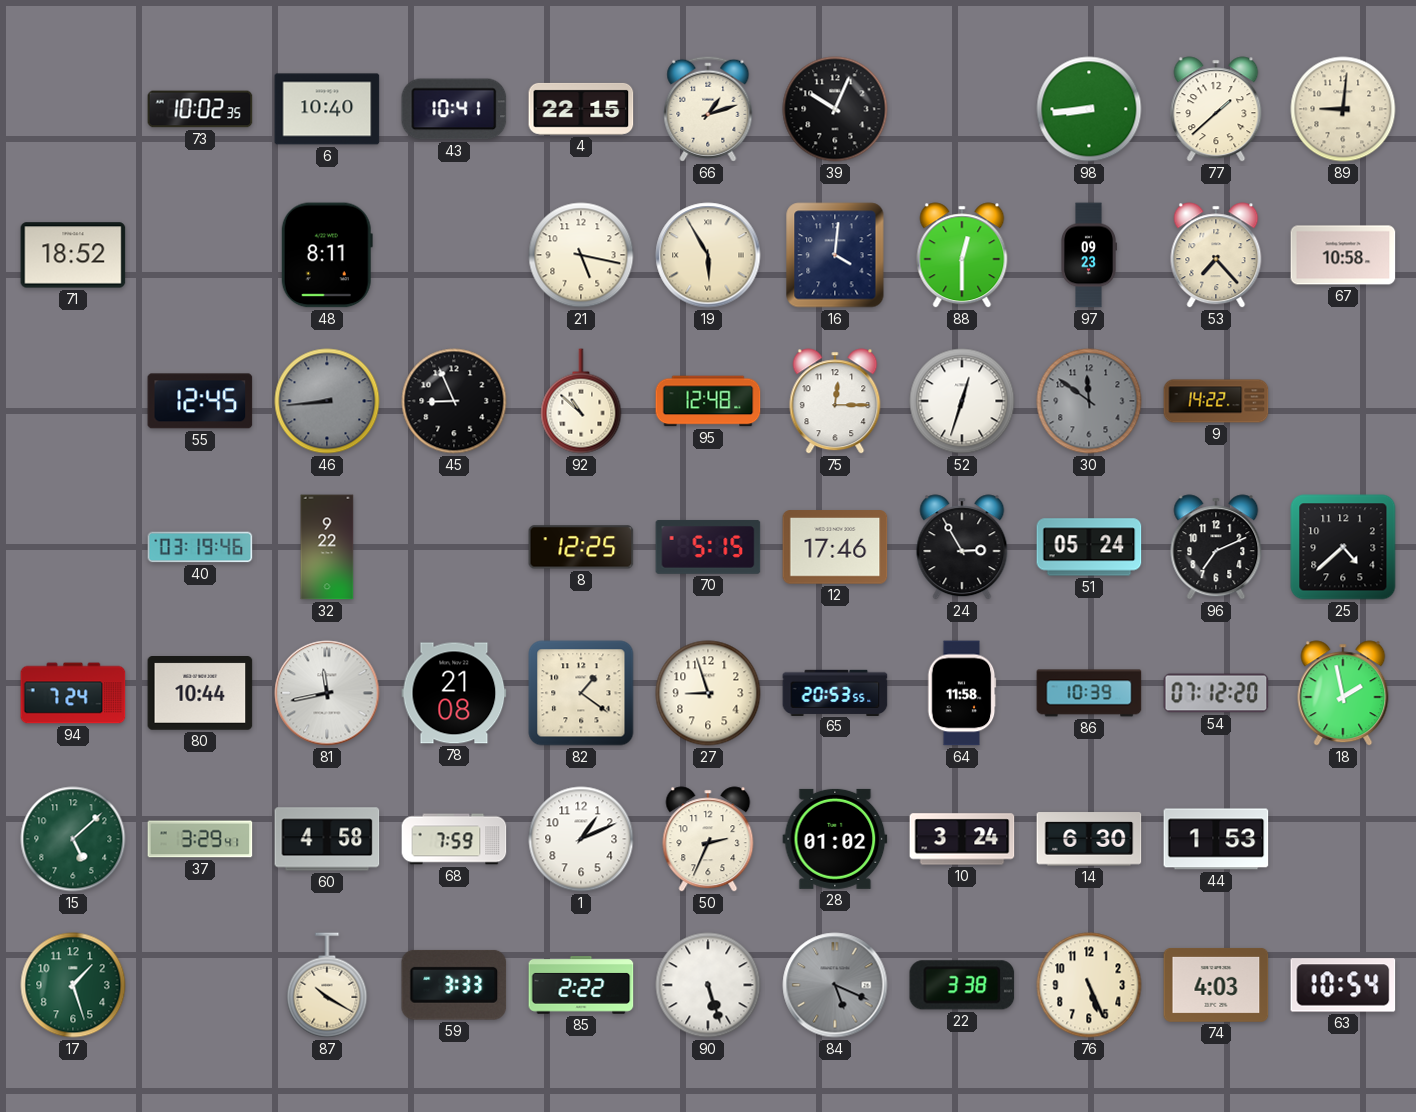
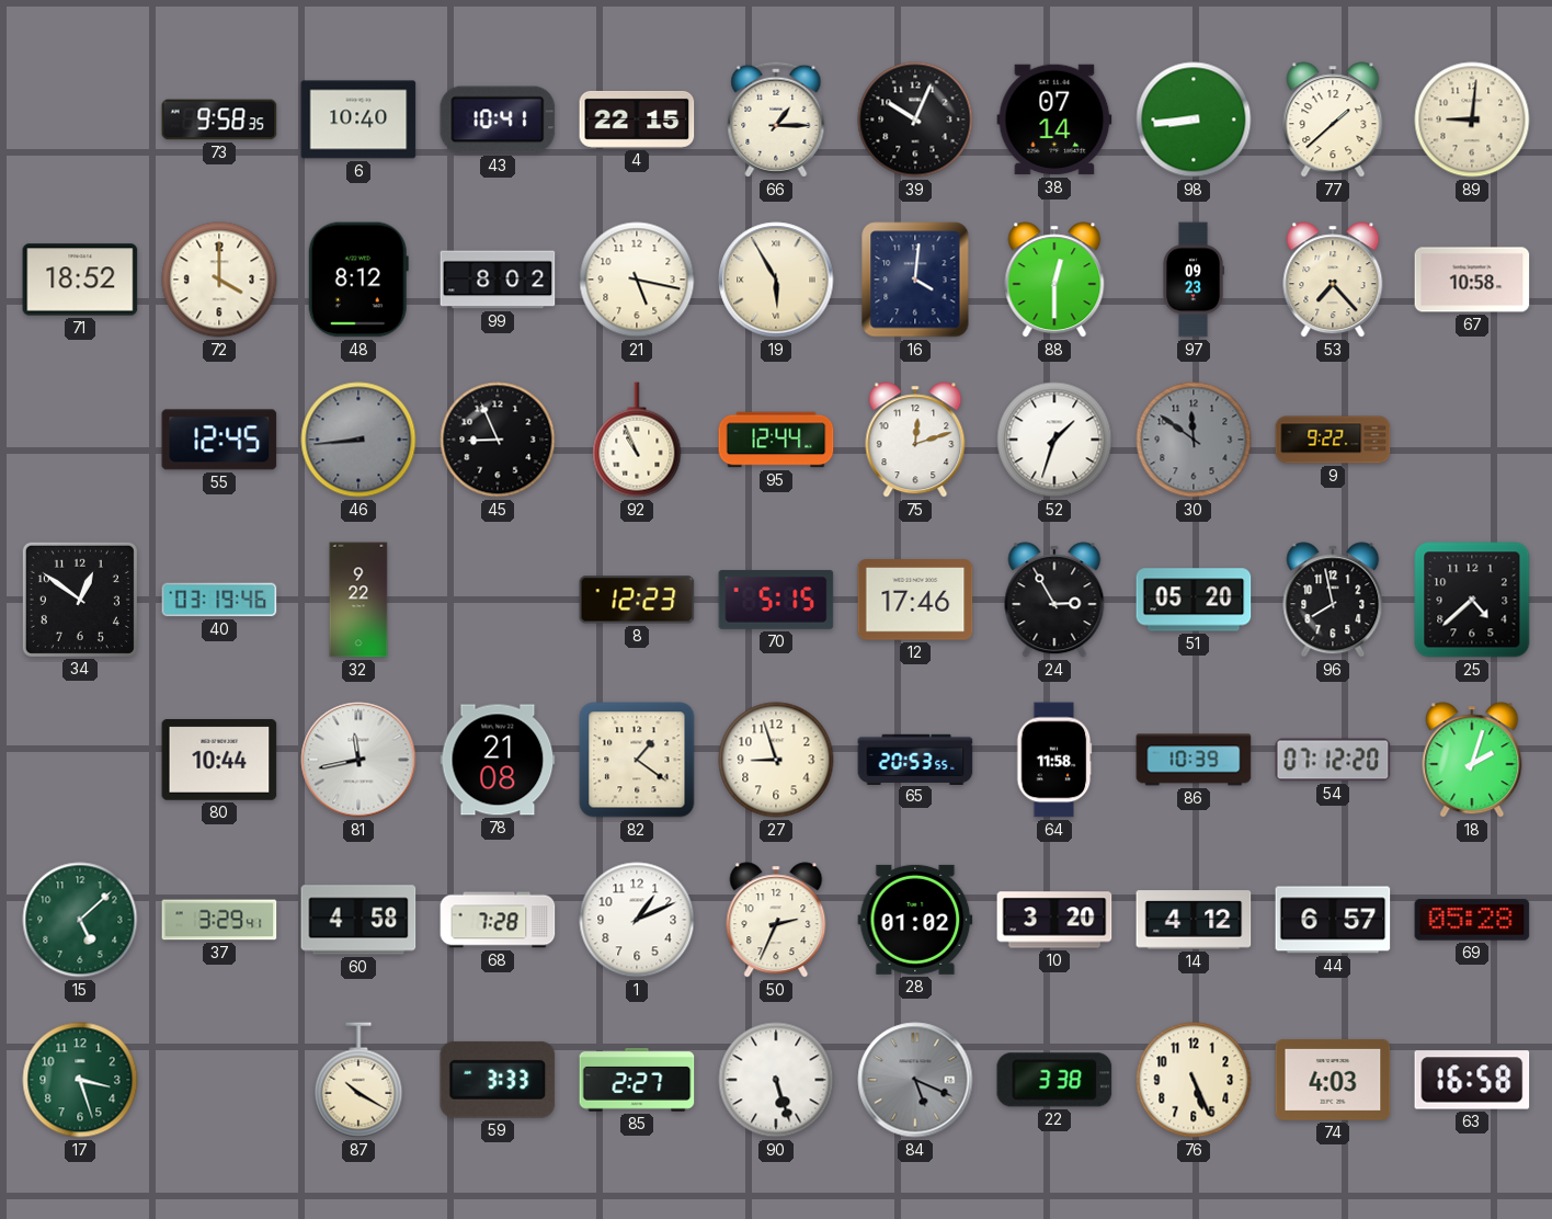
73: 10:02 -> 9:58
66: 1:12 -> 1:15
38: none -> 07:14
72: none -> 4:00
48: 8:11 -> 8:12
99: none -> 8:02
92: 10:52 -> 10:56
95: 12:48 -> 12:44
75: 12:15 -> 12:12
52: 12:33 -> 1:33
9: 14:22 -> 9:22
34: none -> 12:51
8: 12:25 -> 12:23
51: 05:24 -> 05:20
96: 7:11 -> 7:58
94: 7:24 -> none
18: 1:58 -> 2:03
68: 7:59 -> 7:28
10: 3:24 -> 3:20
14: 6:30 -> 4:12
44: 1:53 -> 6:57
69: none -> 05:28
17: 1:27 -> 3:27
85: 2:22 -> 2:27
63: 10:54 -> 16:58
